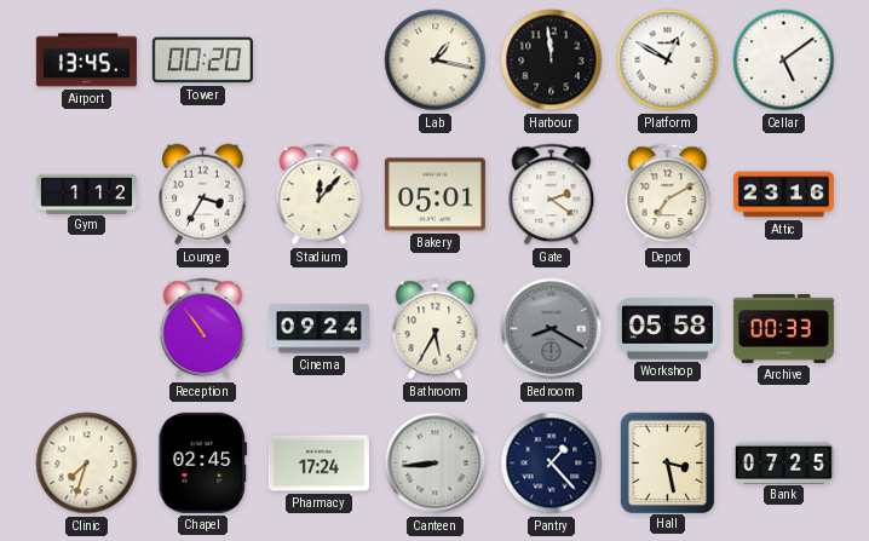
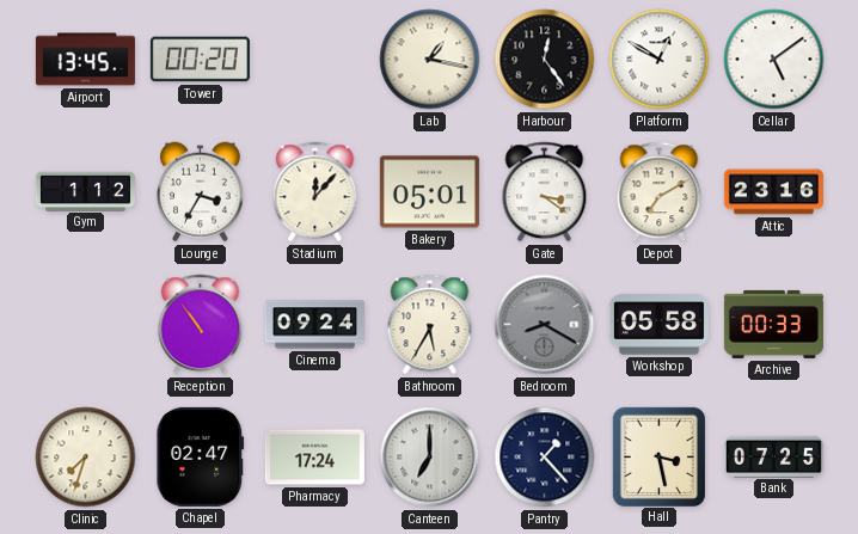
Harbour: 11:59 -> 12:24
Gate: 2:21 -> 3:21
Chapel: 02:45 -> 02:47
Canteen: 8:44 -> 7:00
